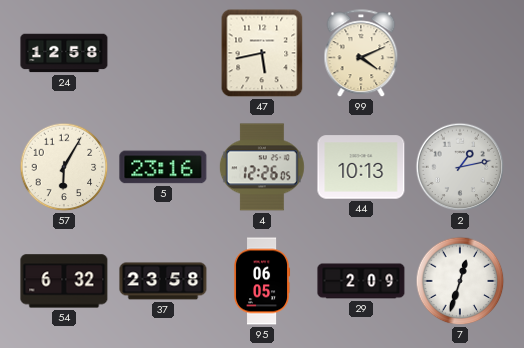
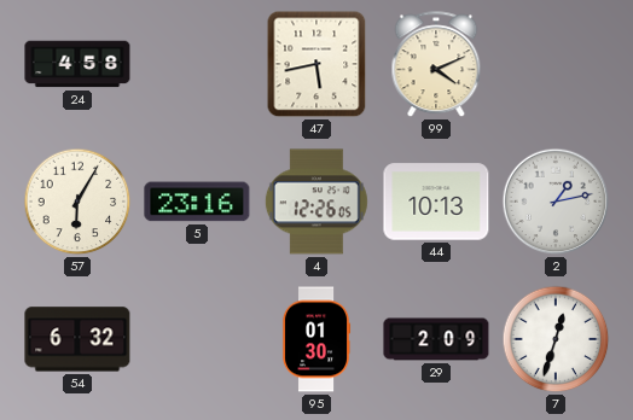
24: 12:58 -> 4:58
37: 23:58 -> none
95: 06:05 -> 01:30
